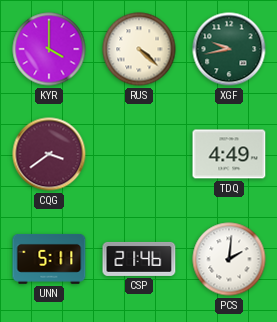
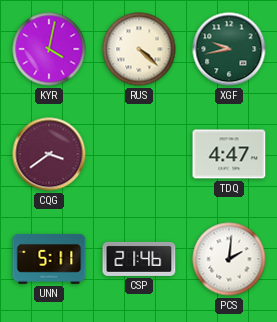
KYR: 4:00 -> 4:02
TDQ: 4:49 -> 4:47
